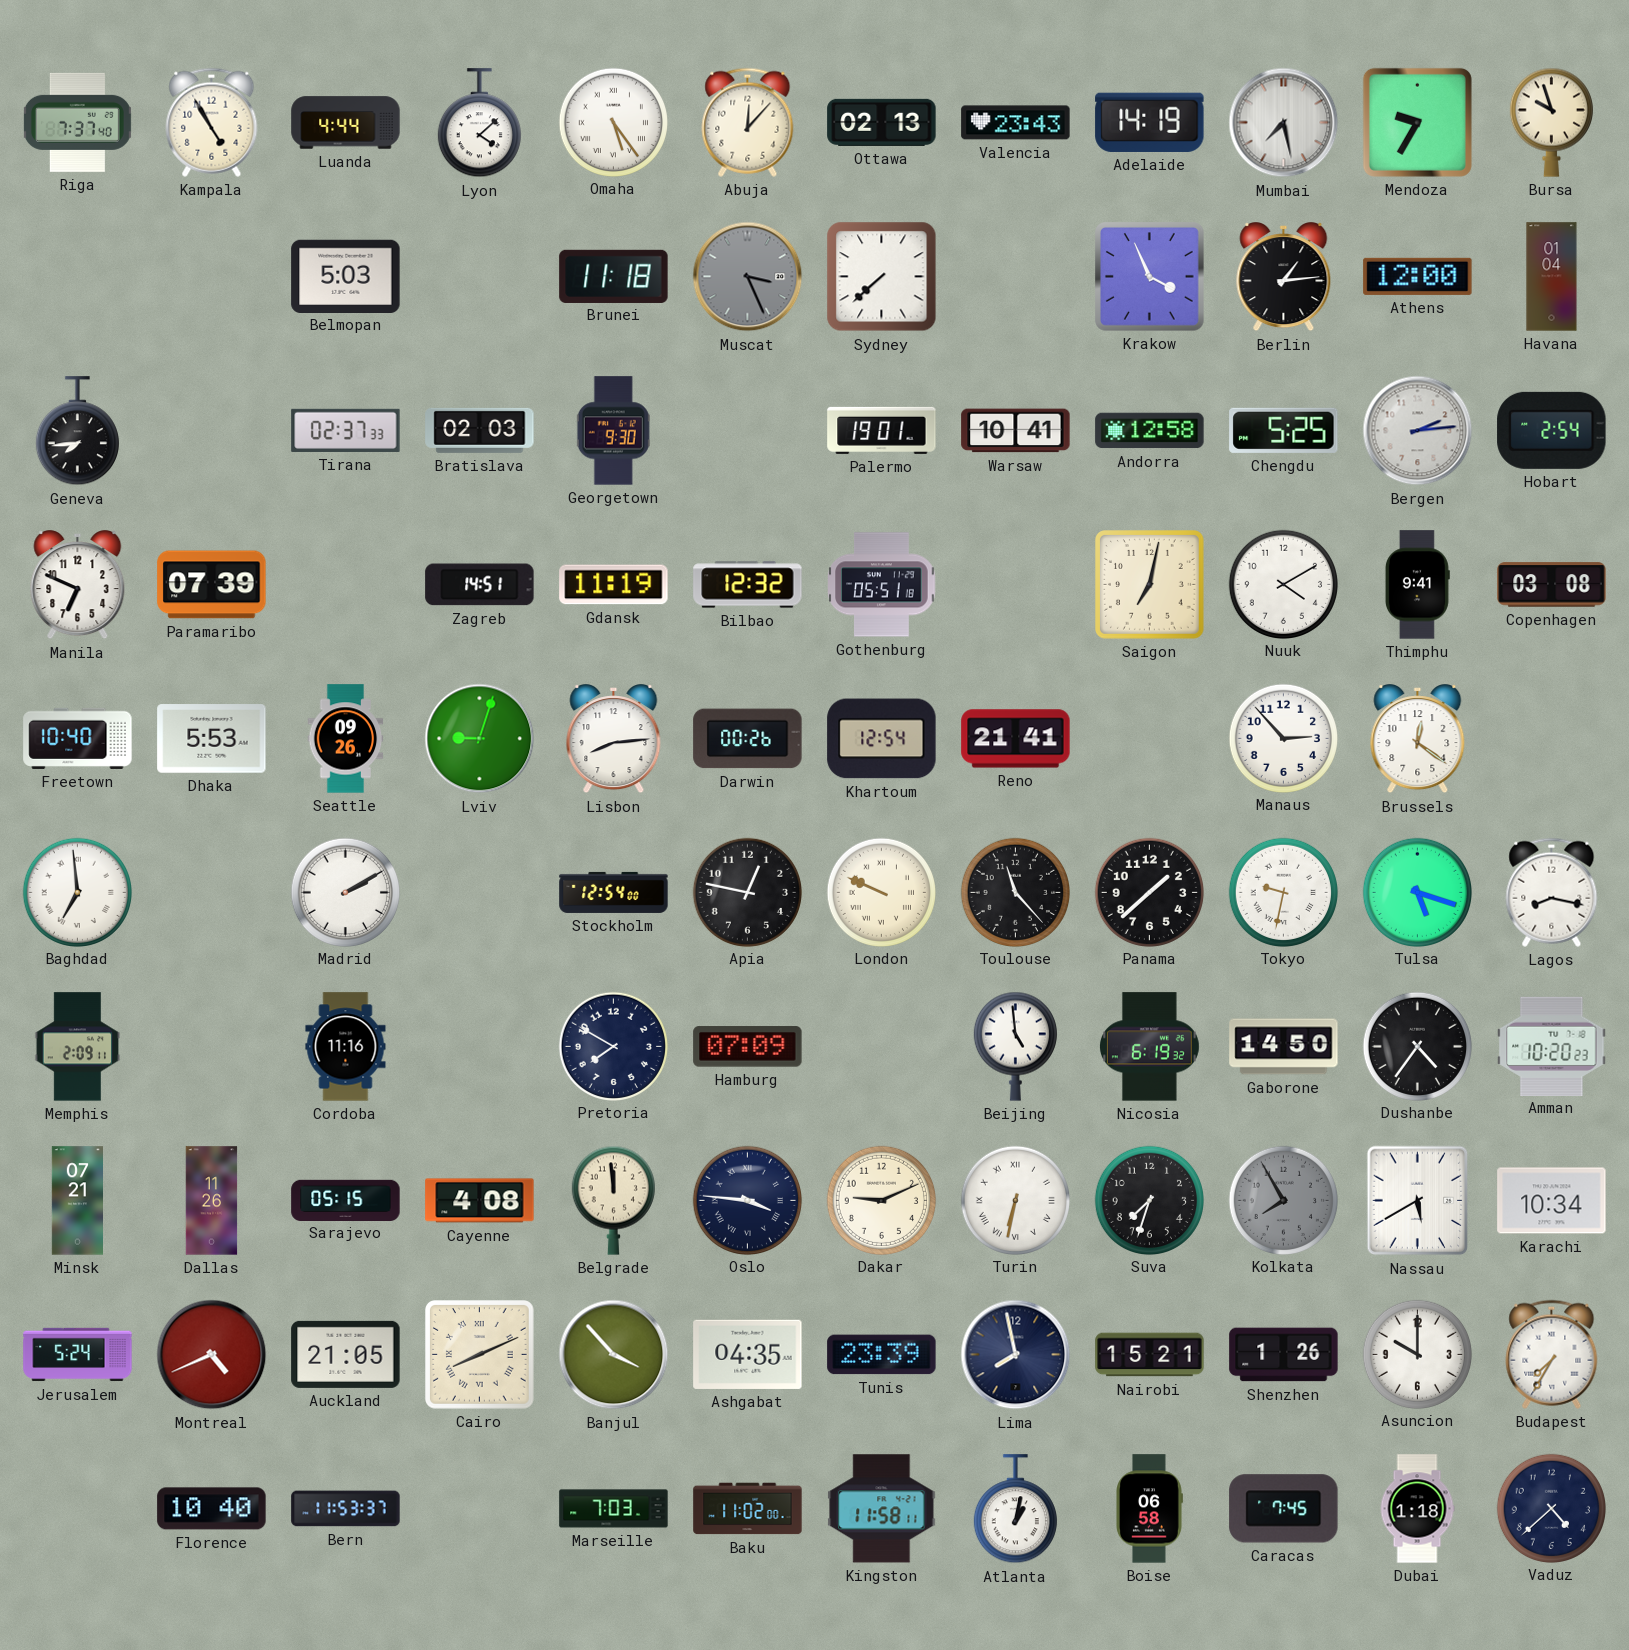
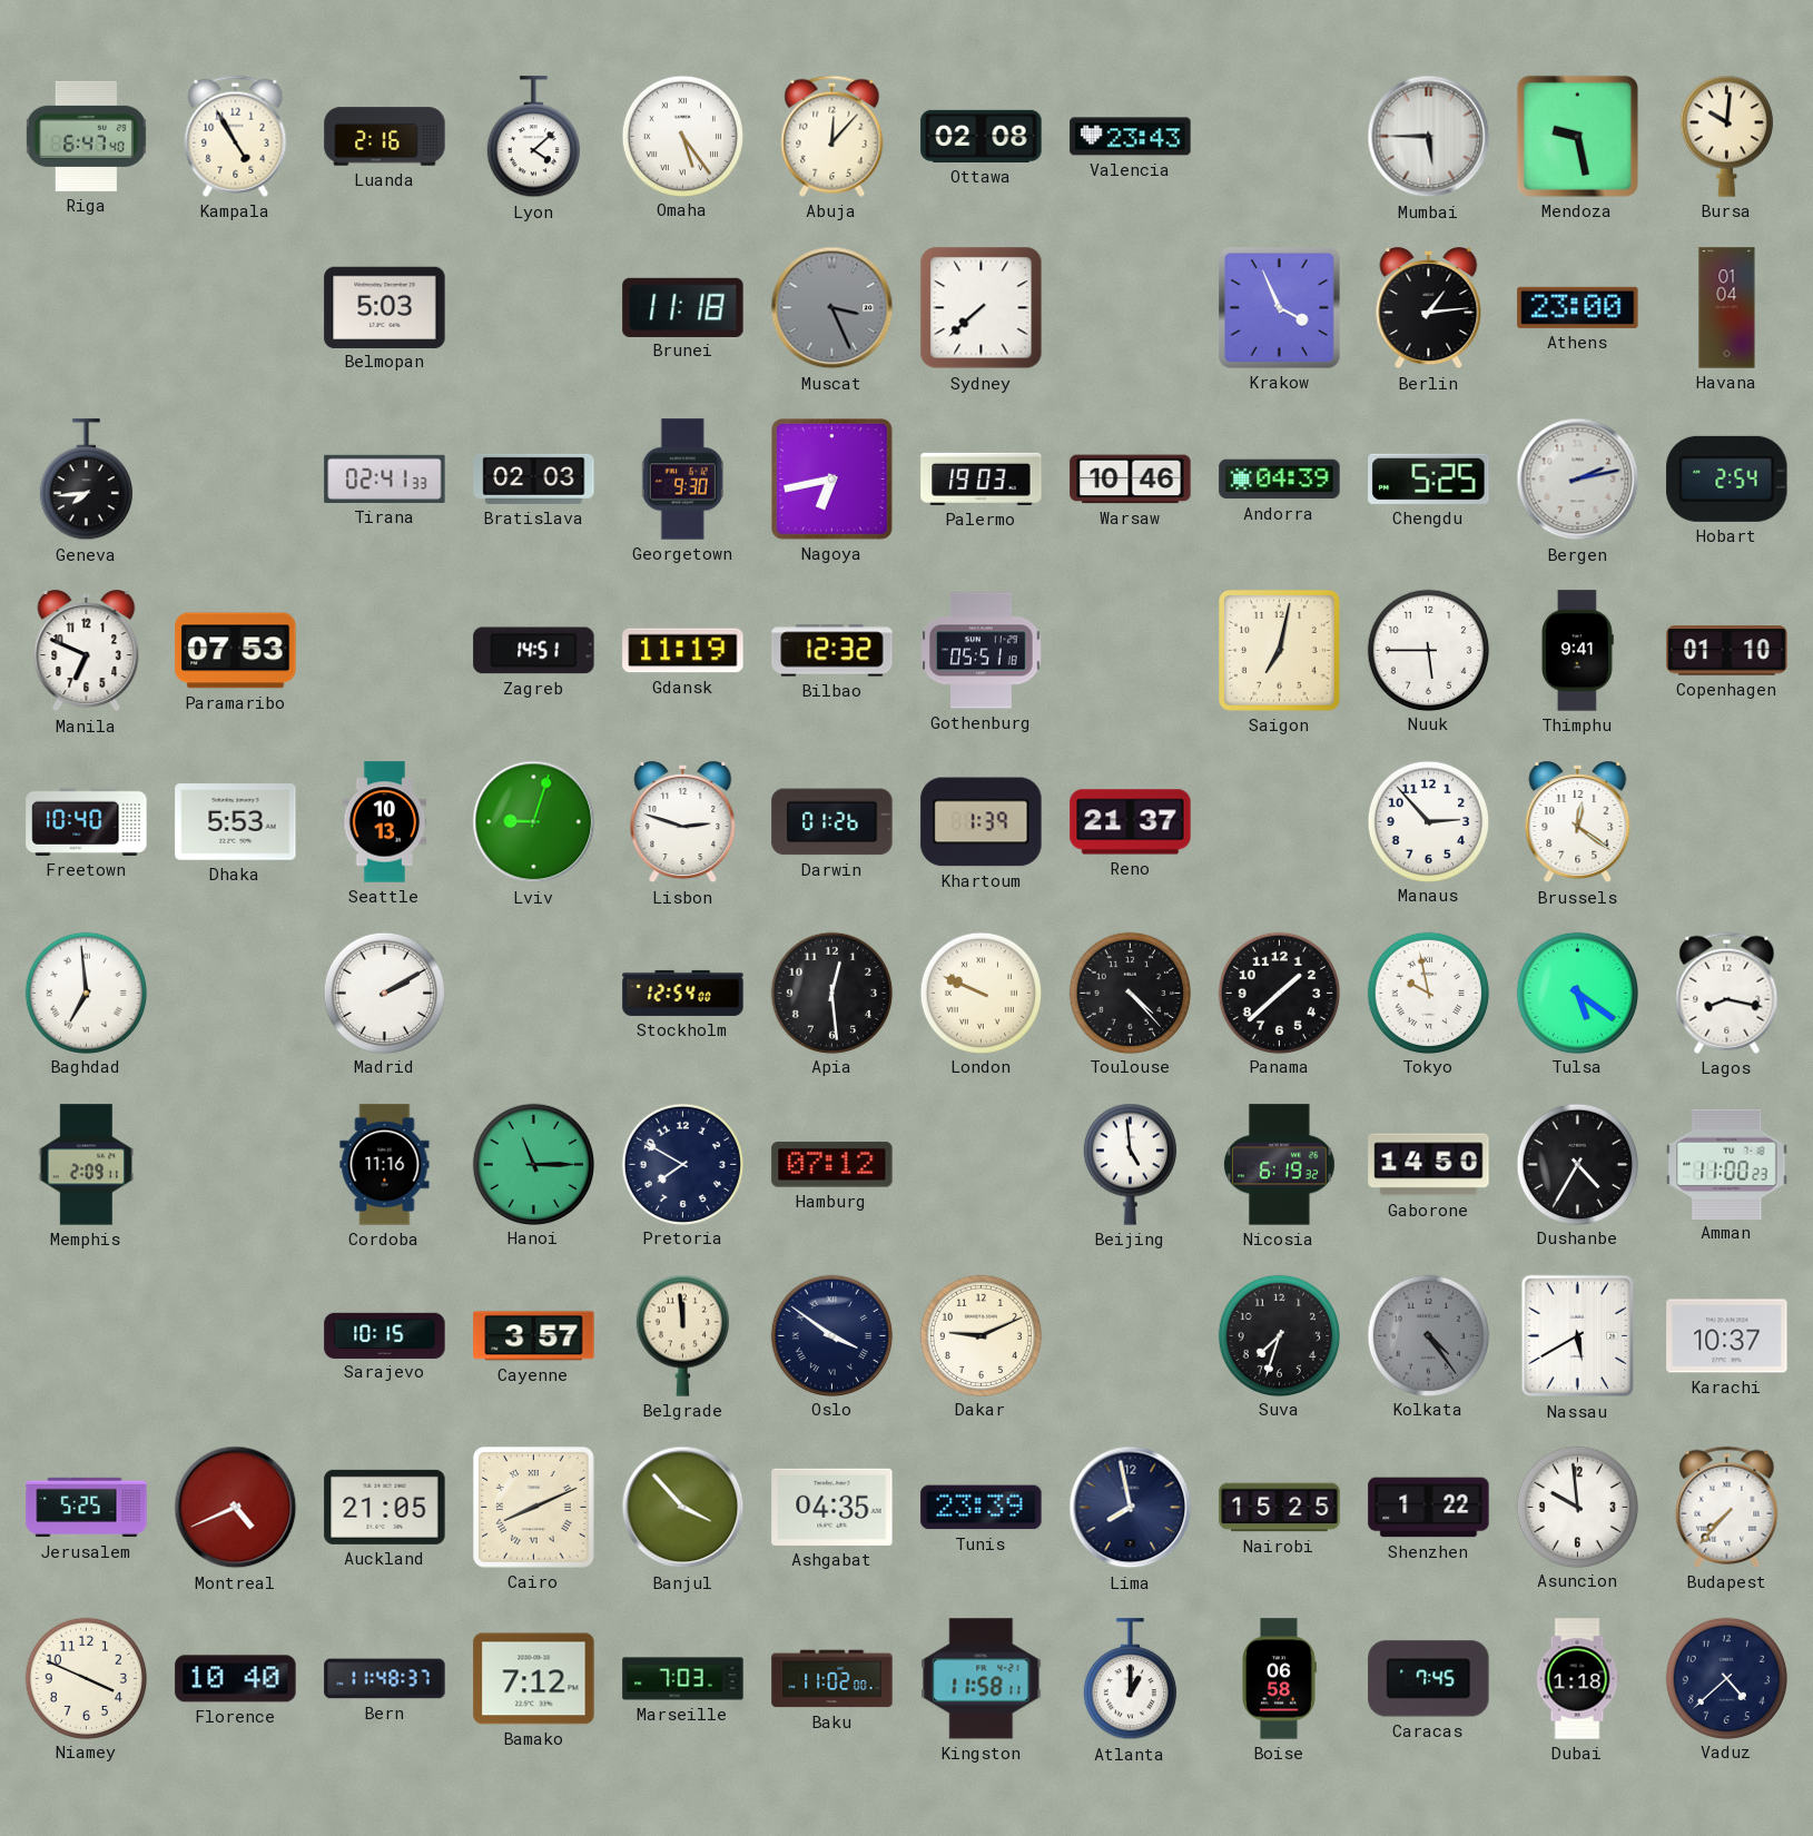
Riga: 7:37 -> 6:47
Luanda: 4:44 -> 2:16
Ottawa: 02:13 -> 02:08
Adelaide: 14:19 -> none
Mumbai: 7:28 -> 5:45
Mendoza: 9:35 -> 9:28
Bursa: 9:57 -> 10:01
Athens: 12:00 -> 23:00
Tirana: 02:37 -> 02:41
Nagoya: none -> 6:43
Palermo: 19:01 -> 19:03
Warsaw: 10:41 -> 10:46
Andorra: 12:58 -> 04:39
Bergen: 2:14 -> 2:13
Paramaribo: 07:39 -> 07:53
Nuuk: 4:10 -> 5:45
Copenhagen: 03:08 -> 01:10
Seattle: 09:26 -> 10:13
Lisbon: 8:14 -> 2:48
Darwin: 00:26 -> 01:26
Khartoum: 12:54 -> 1:39
Reno: 21:41 -> 21:37
Apia: 12:47 -> 12:29
Toulouse: 11:23 -> 4:23
Tokyo: 9:32 -> 9:58
Tulsa: 5:18 -> 5:21
Hanoi: none -> 11:15
Hamburg: 07:09 -> 07:12
Dushanbe: 4:36 -> 4:35
Amman: 10:20 -> 11:00
Minsk: 07:21 -> none
Dallas: 11:26 -> none
Sarajevo: 05:15 -> 10:15
Cayenne: 4:08 -> 3:57
Oslo: 3:46 -> 3:51
Turin: 6:32 -> none
Kolkata: 7:55 -> 4:24
Karachi: 10:34 -> 10:37
Jerusalem: 5:24 -> 5:25
Nairobi: 15:21 -> 15:25
Shenzhen: 1:26 -> 1:22
Asuncion: 10:00 -> 9:59
Budapest: 7:35 -> 7:37
Niamey: none -> 3:49
Bern: 11:53 -> 11:48
Bamako: none -> 7:12
Atlanta: 1:02 -> 1:00
